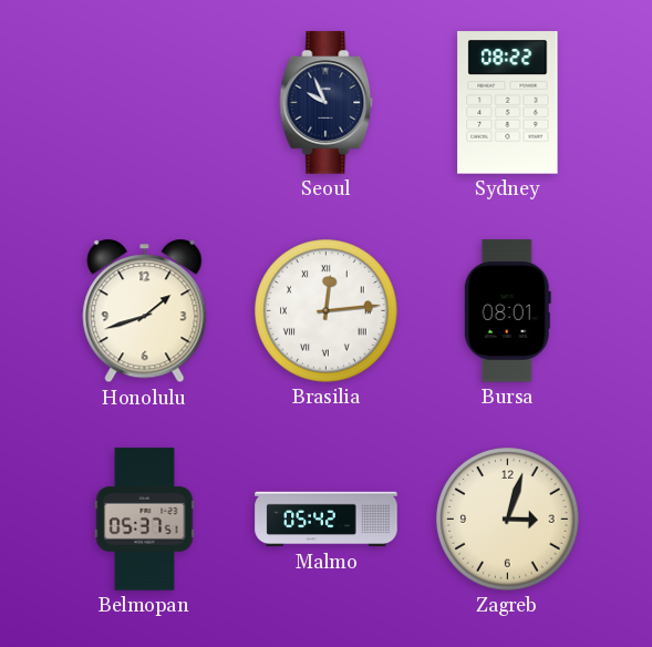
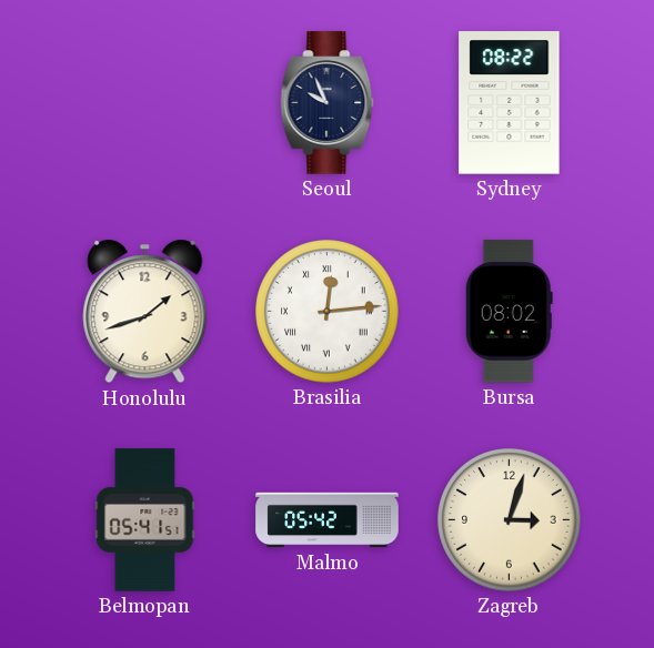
Bursa: 08:01 -> 08:02
Belmopan: 05:37 -> 05:41
